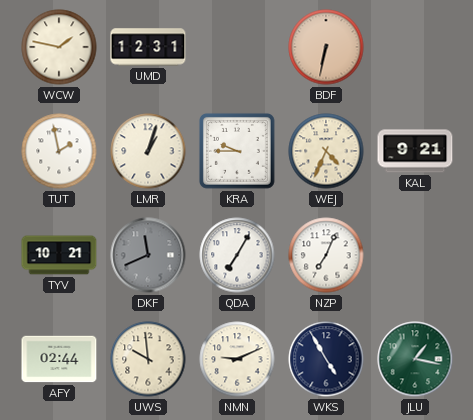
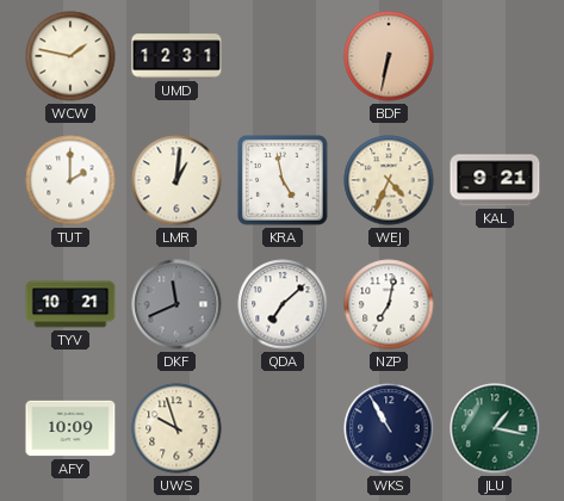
TUT: 1:58 -> 2:00
LMR: 1:03 -> 1:01
KRA: 9:45 -> 4:58
QDA: 7:05 -> 7:08
NZP: 7:04 -> 7:02
AFY: 02:44 -> 10:09
UWS: 9:59 -> 9:57
NMN: 9:11 -> none
WKS: 4:55 -> 10:55
